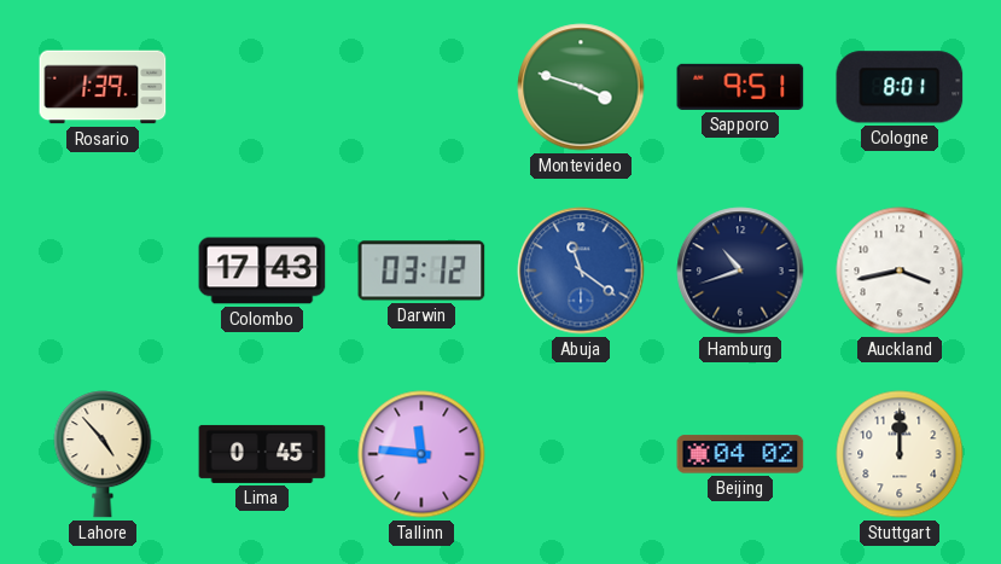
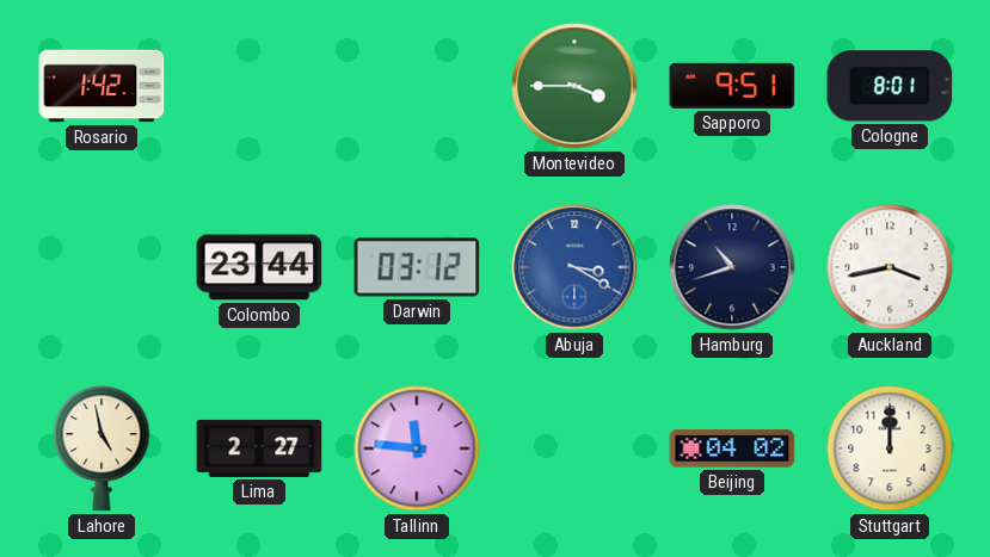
Rosario: 1:39 -> 1:42
Montevideo: 3:48 -> 3:45
Colombo: 17:43 -> 23:44
Abuja: 11:21 -> 3:20
Lahore: 4:53 -> 4:58
Lima: 0:45 -> 2:27
